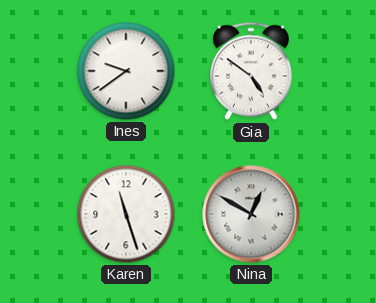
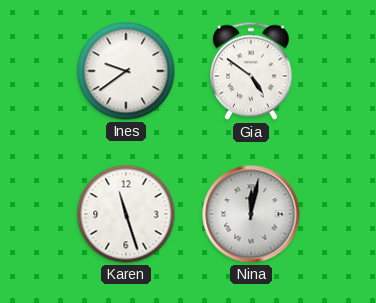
Nina: 12:50 -> 12:02
